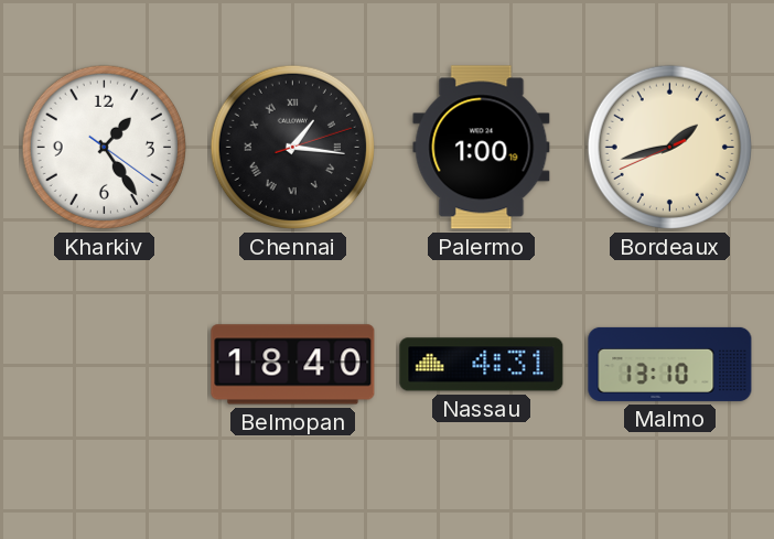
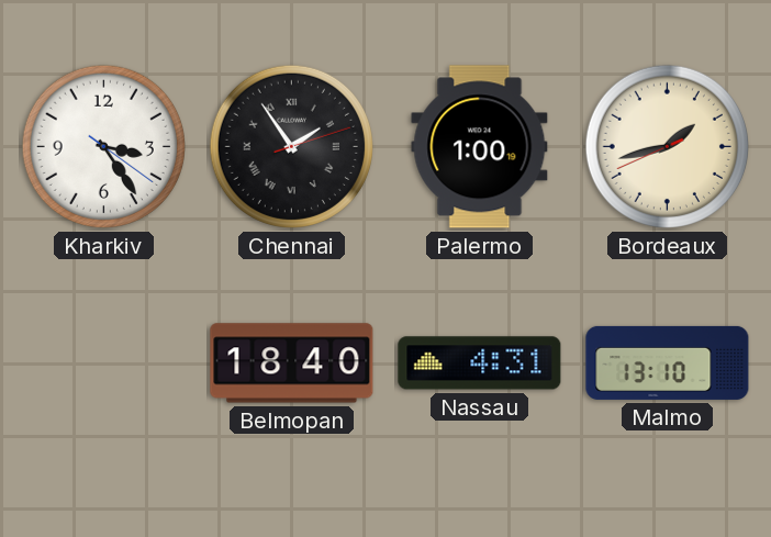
Kharkiv: 1:24 -> 3:24
Chennai: 1:16 -> 1:54
